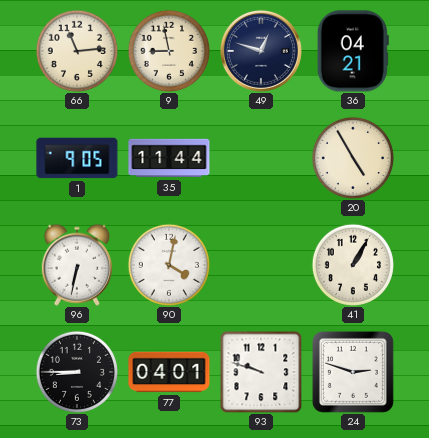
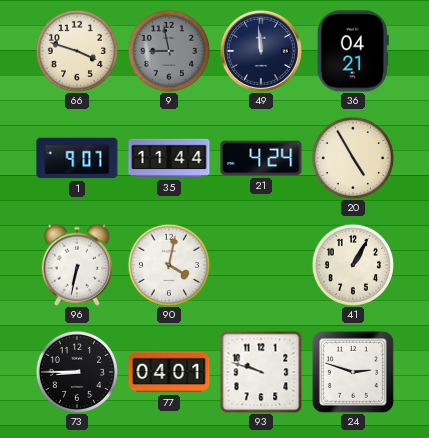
66: 11:14 -> 3:48
9 dial: cream -> grey
49: 12:48 -> 11:59
1: 9:05 -> 9:07
21: none -> 4:24
